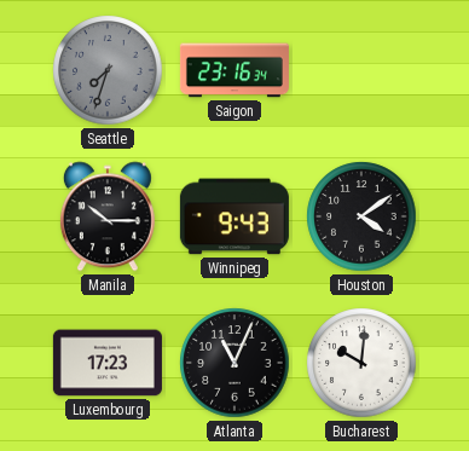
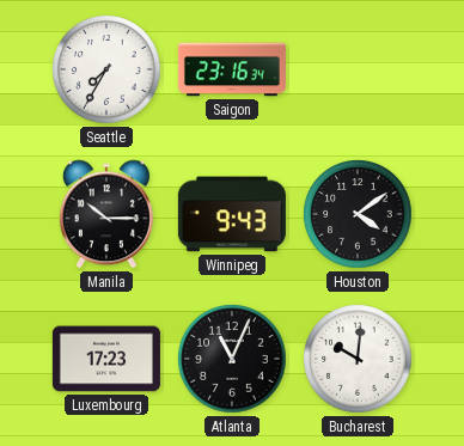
Seattle: 7:33 -> 7:35
Seattle dial: grey -> white
